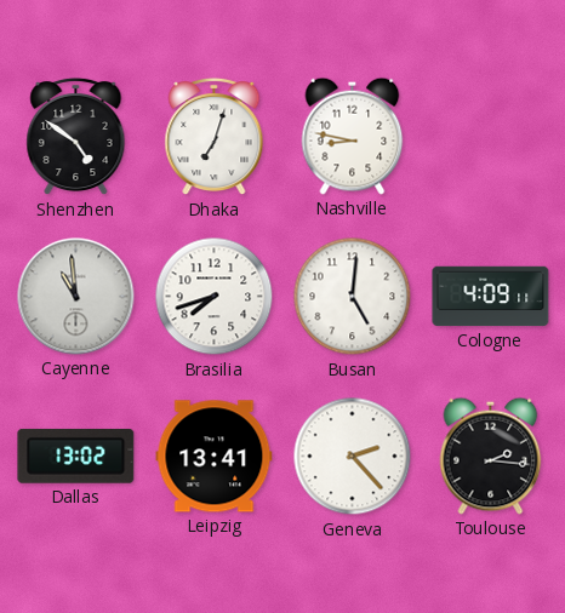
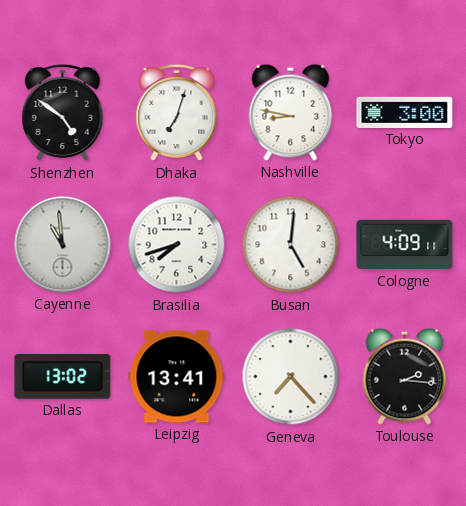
Tokyo: none -> 3:00
Geneva: 2:23 -> 7:23
